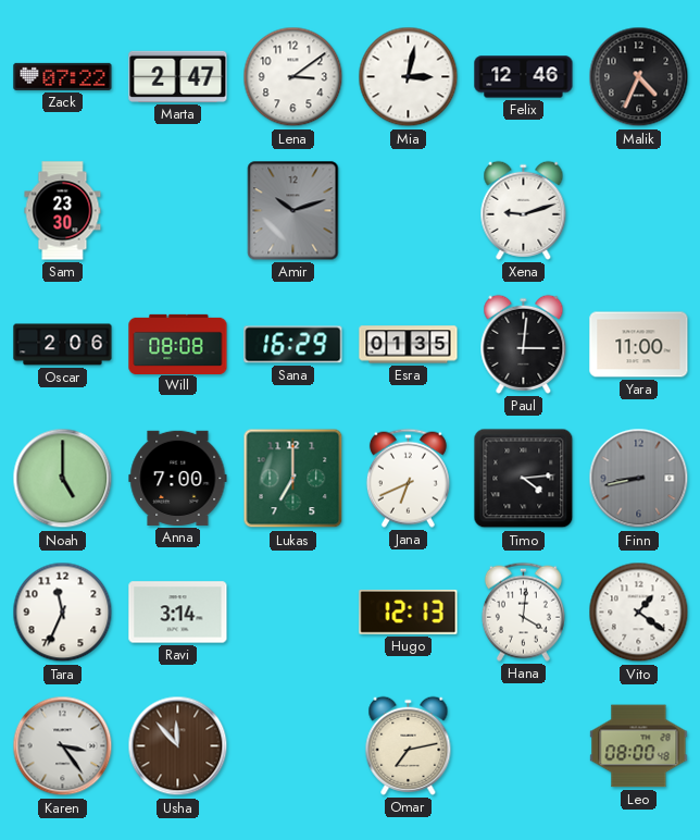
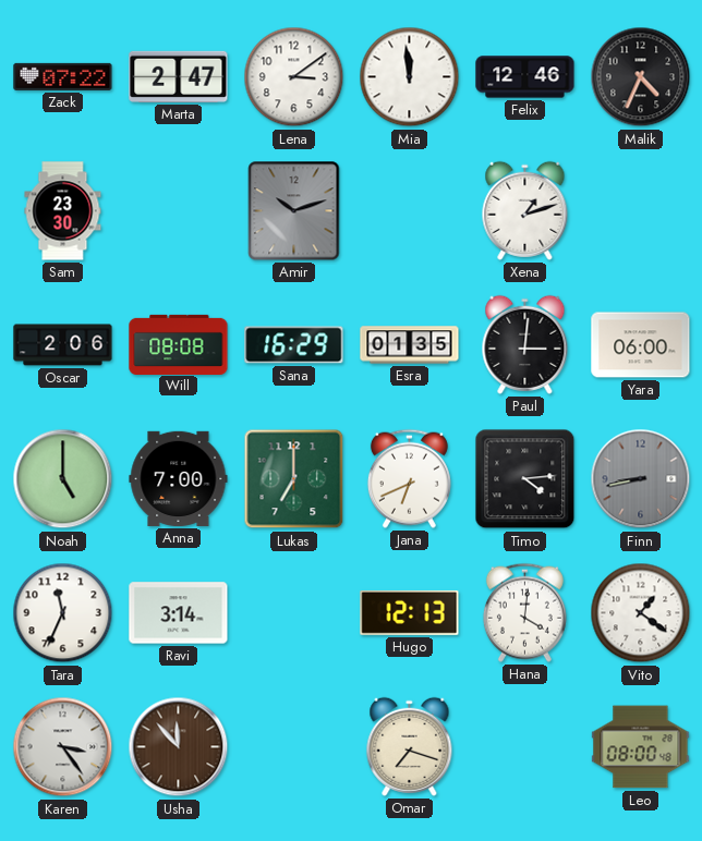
Mia: 3:02 -> 11:59
Xena: 9:12 -> 1:12
Yara: 11:00 -> 06:00
Omar: 7:13 -> 7:18
